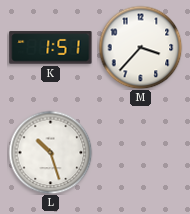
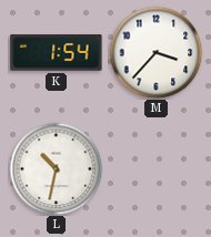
K: 1:51 -> 1:54
L: 10:27 -> 10:32
